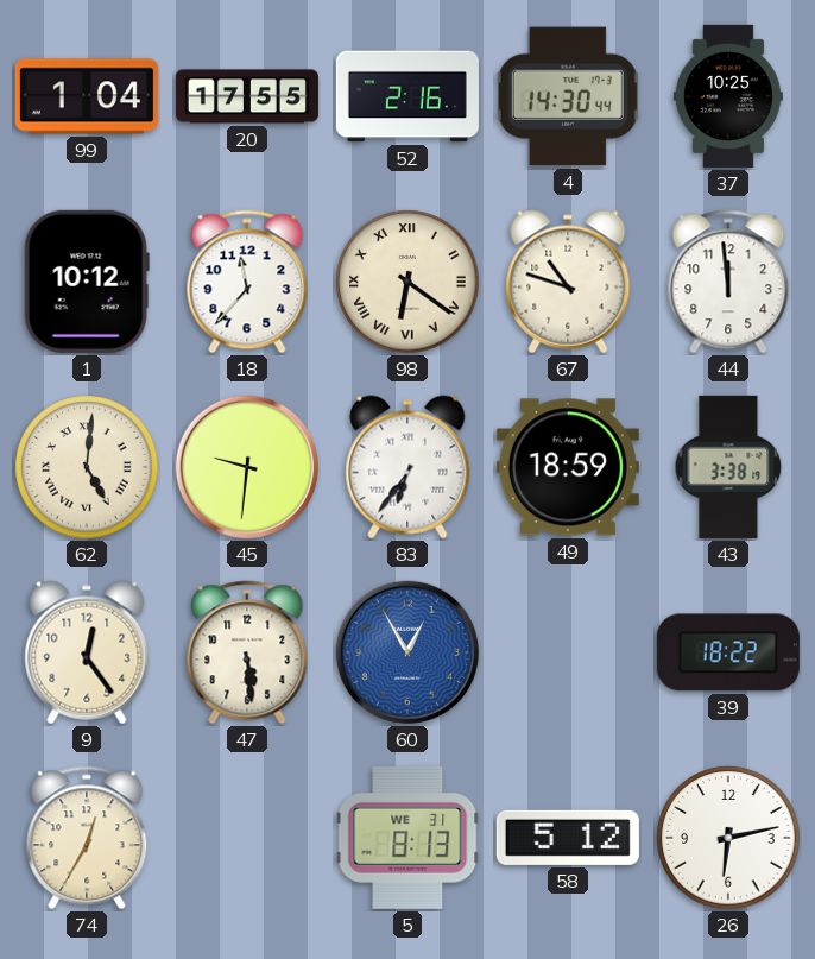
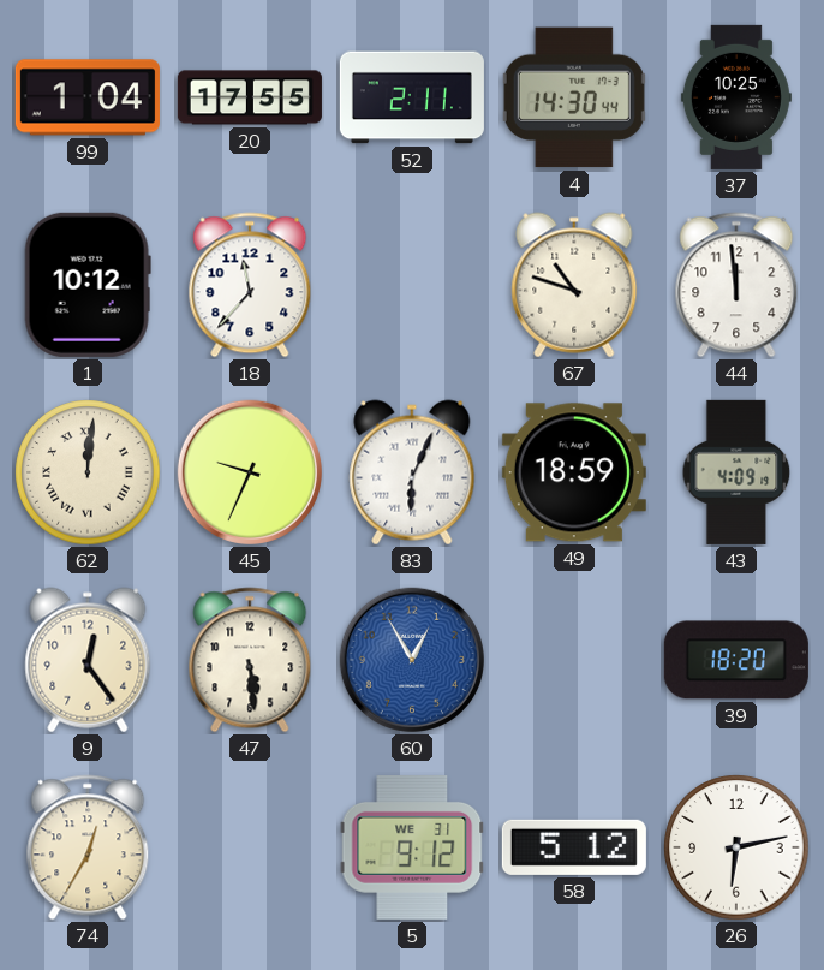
52: 2:16 -> 2:11
98: 6:21 -> none
62: 5:01 -> 12:01
45: 9:31 -> 9:34
83: 6:36 -> 6:04
43: 3:38 -> 4:09
39: 18:22 -> 18:20
5: 8:13 -> 9:12
